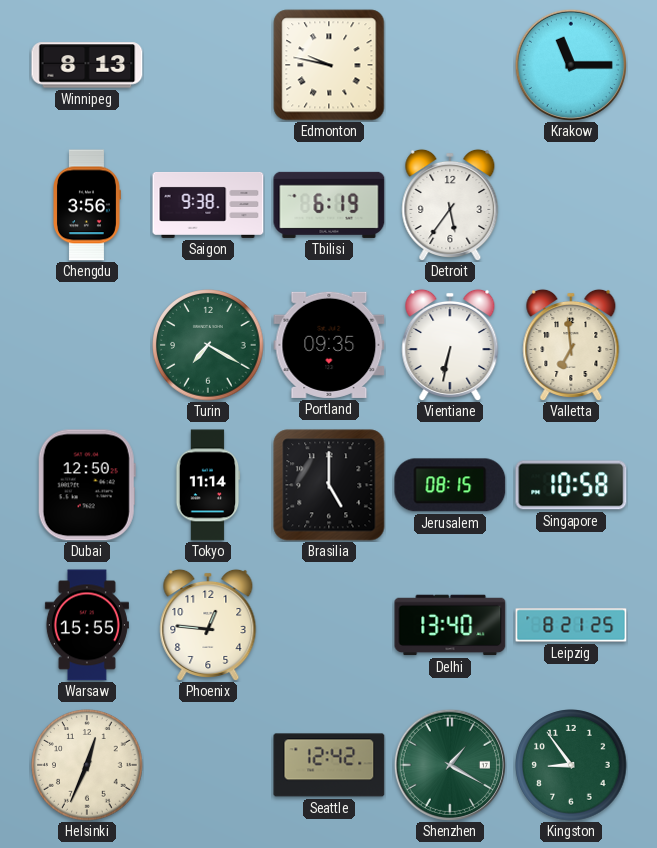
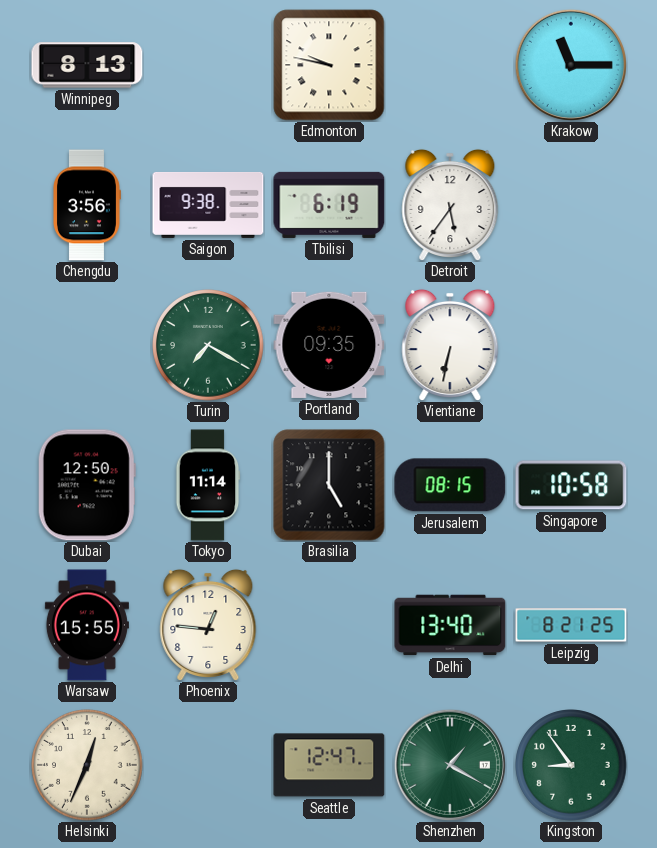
Valletta: 6:59 -> none
Seattle: 12:42 -> 12:47
